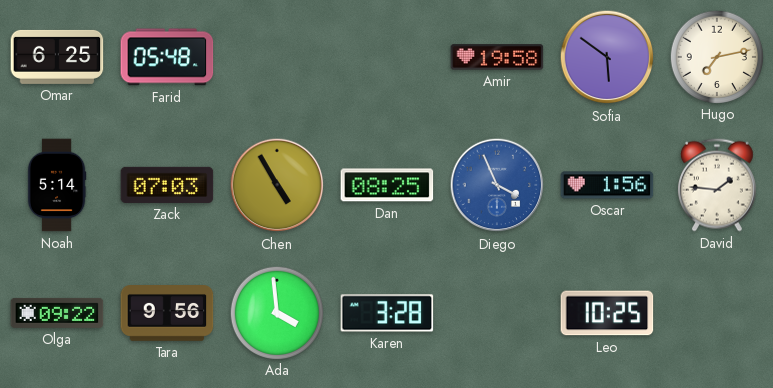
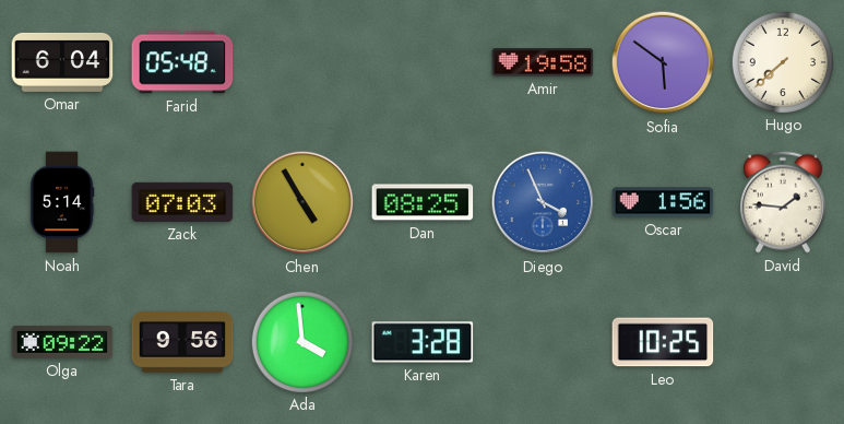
Omar: 6:25 -> 6:04
Hugo: 7:13 -> 7:38
